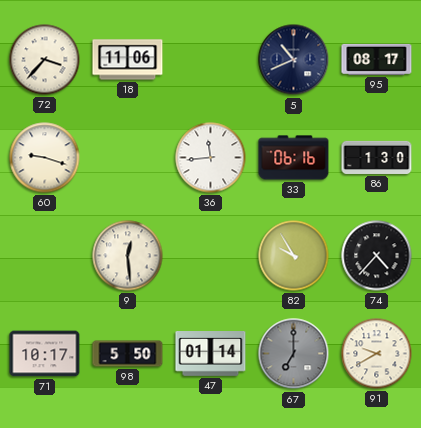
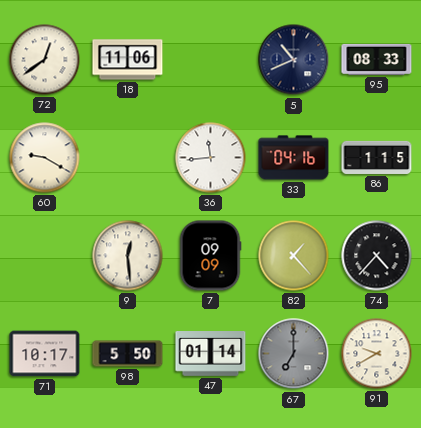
72: 3:37 -> 12:39
95: 08:17 -> 08:33
60: 9:18 -> 9:20
33: 06:16 -> 04:16
86: 1:30 -> 1:15
7: none -> 09:09
82: 9:55 -> 1:23
